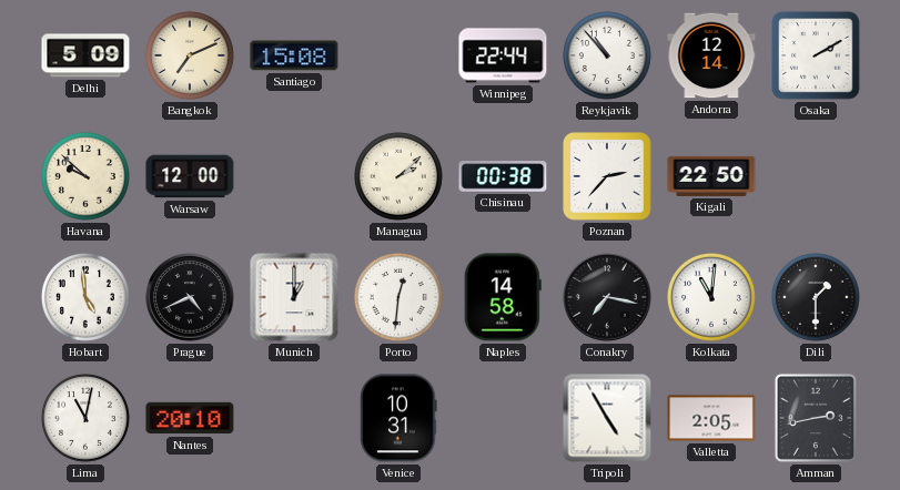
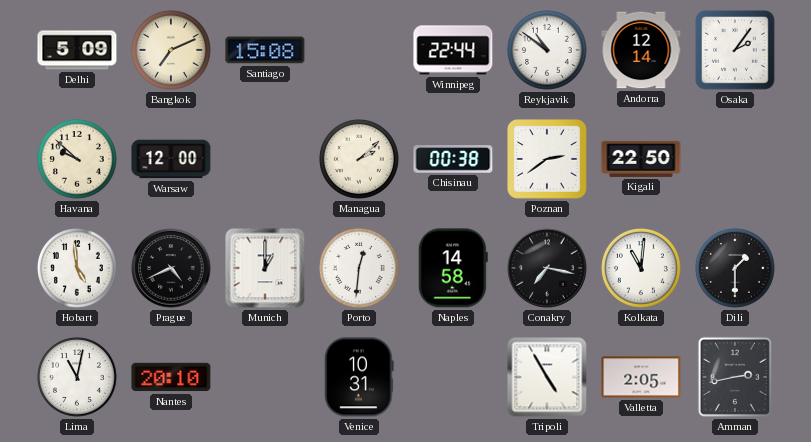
Reykjavik: 10:53 -> 10:51
Osaka: 2:10 -> 2:06
Poznan: 2:37 -> 2:39
